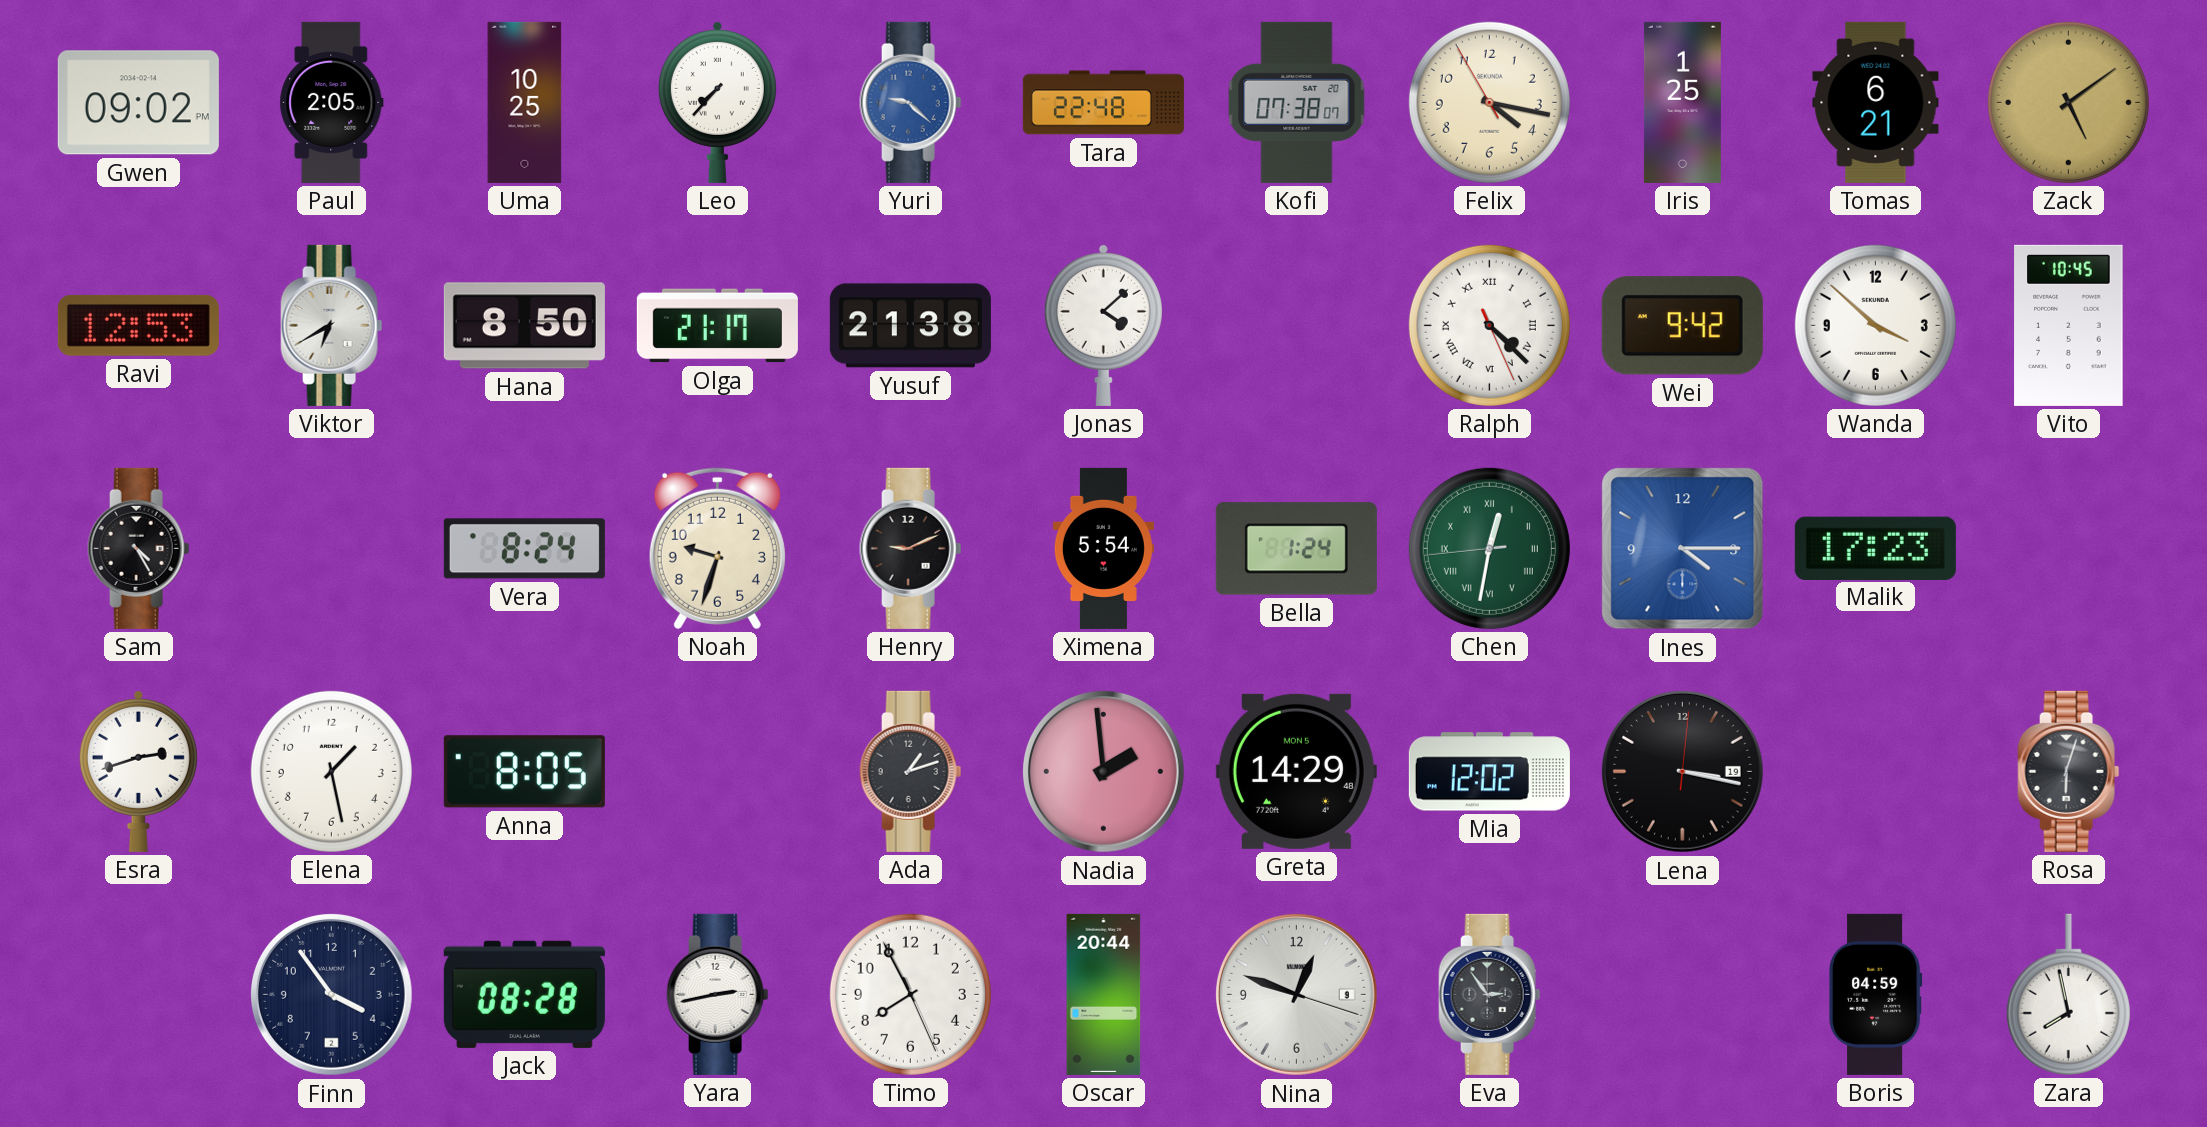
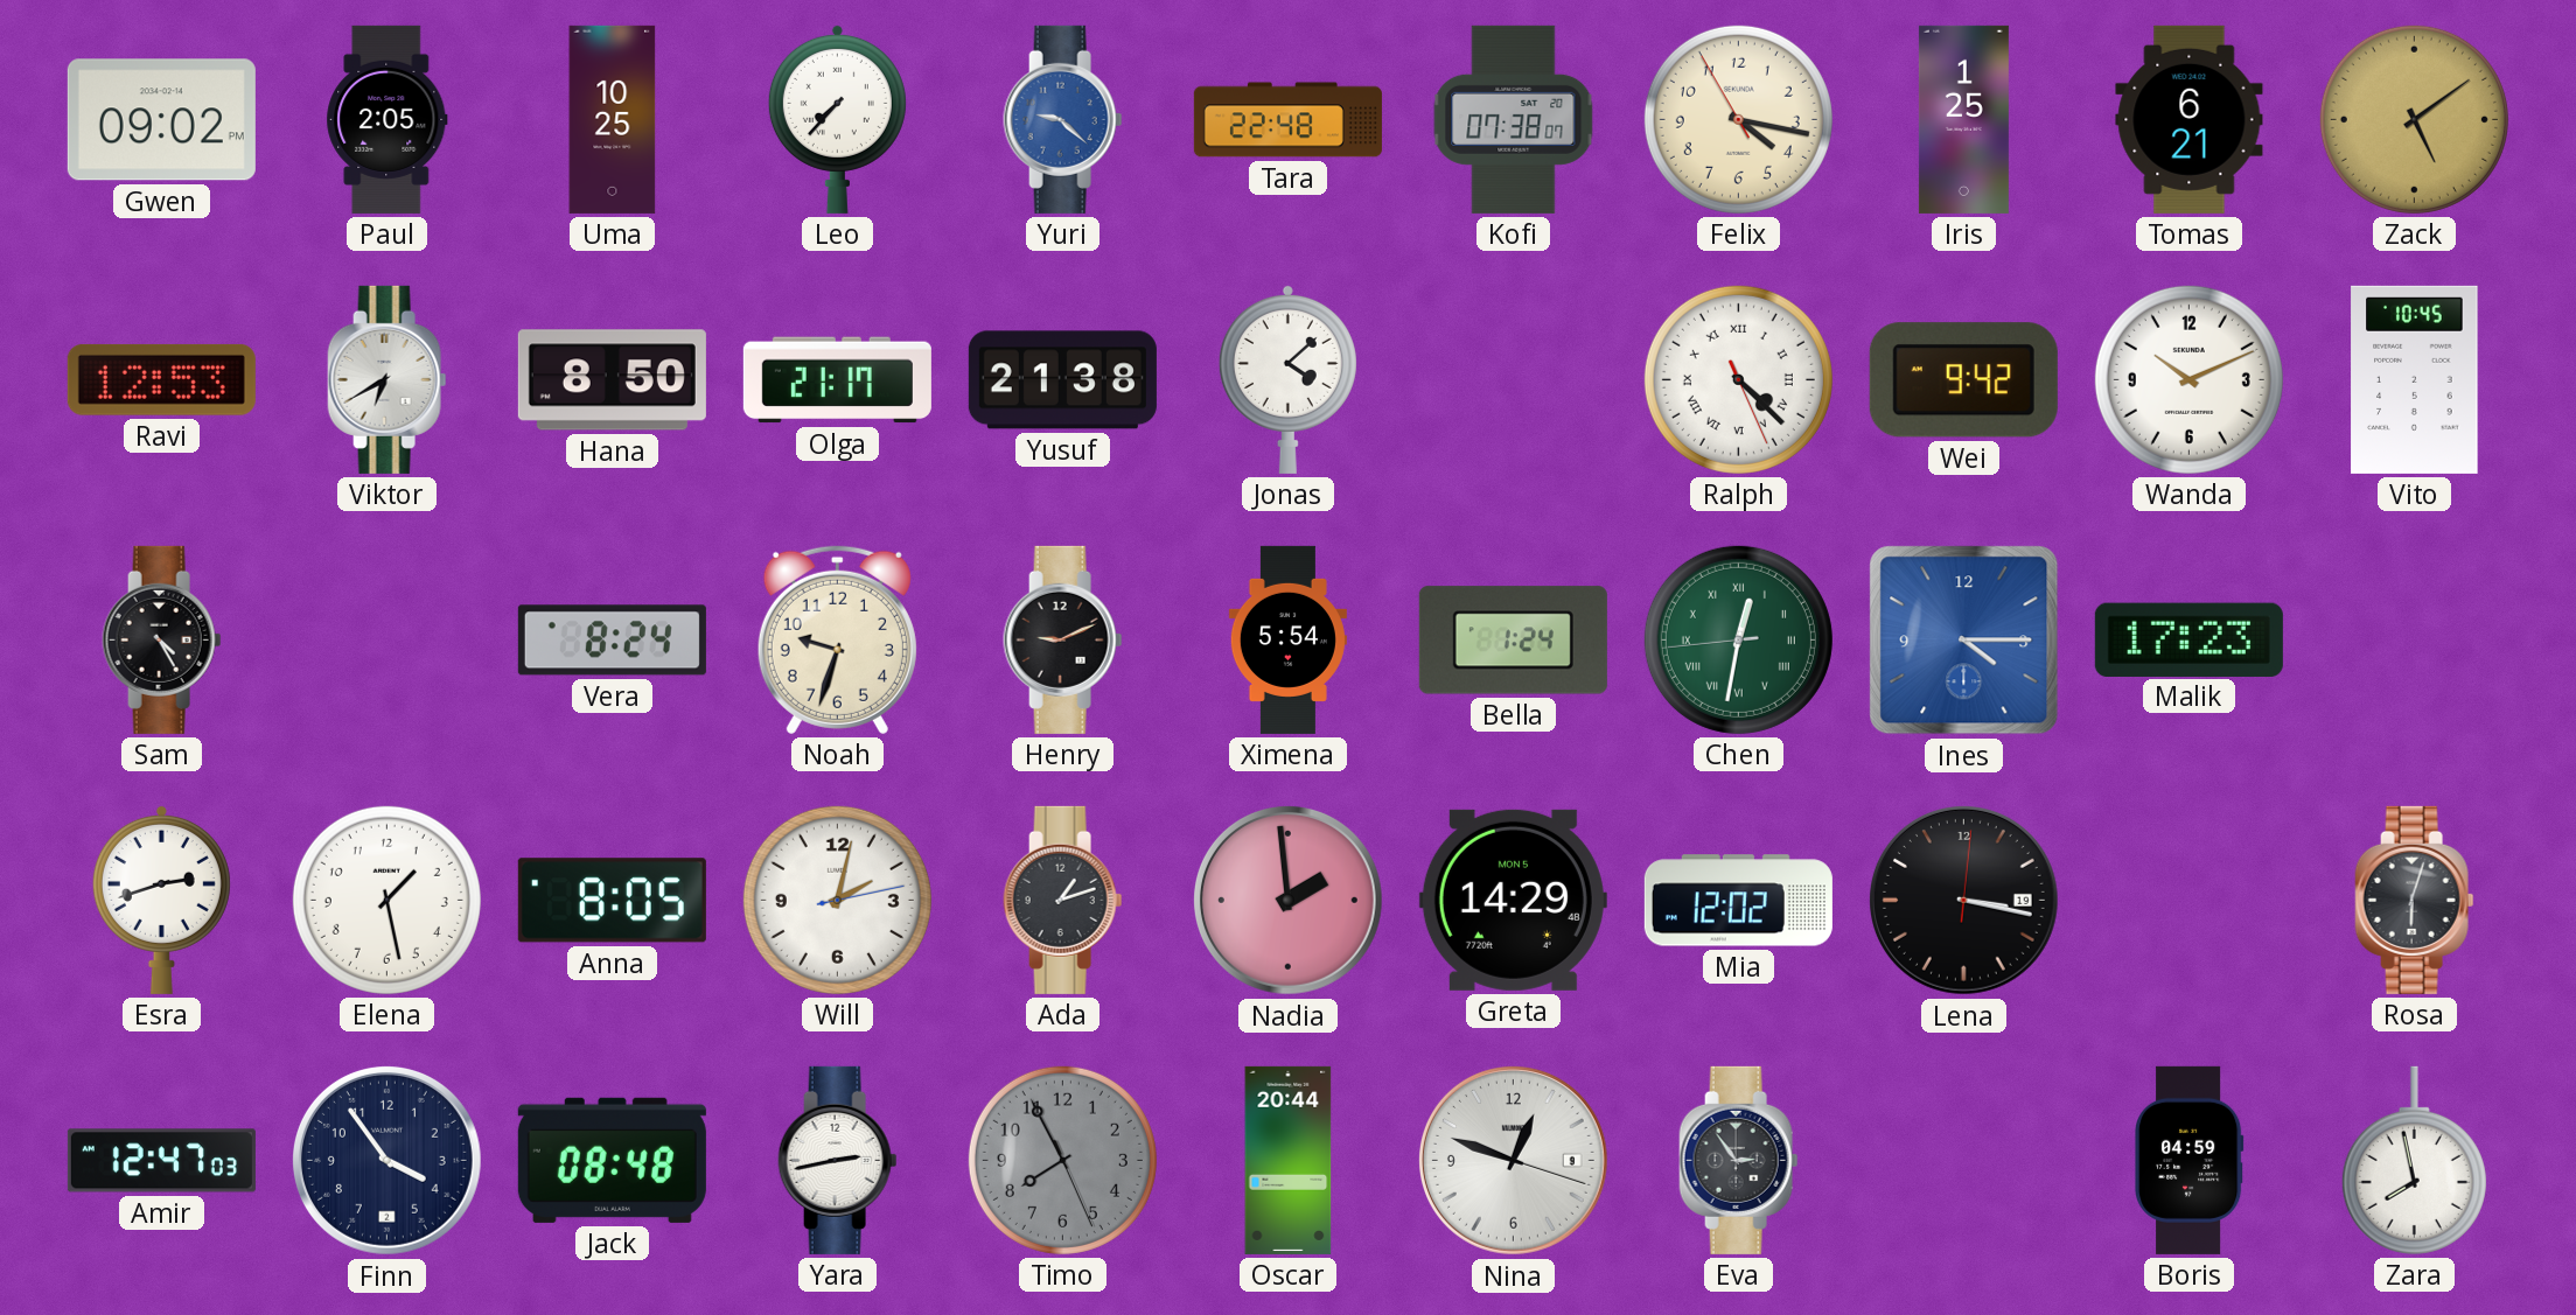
Wanda: 3:52 -> 10:11
Will: none -> 2:02
Amir: none -> 12:47
Jack: 08:28 -> 08:48
Timo dial: white -> grey
